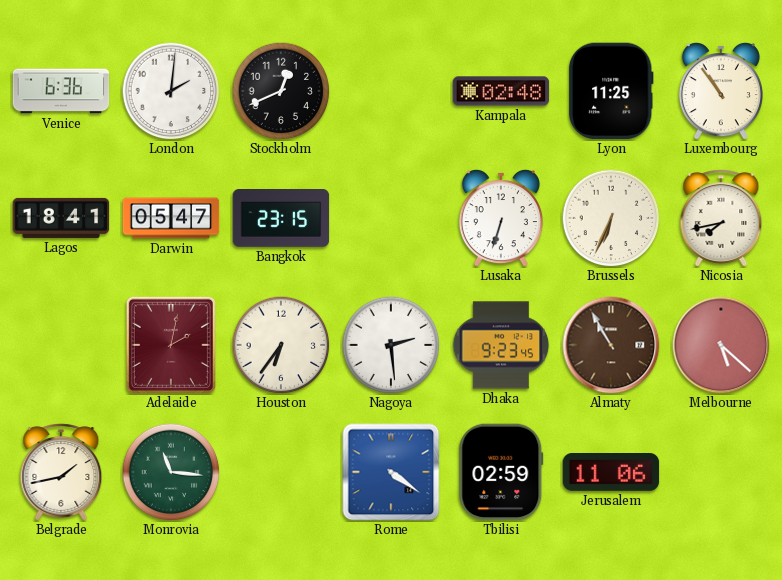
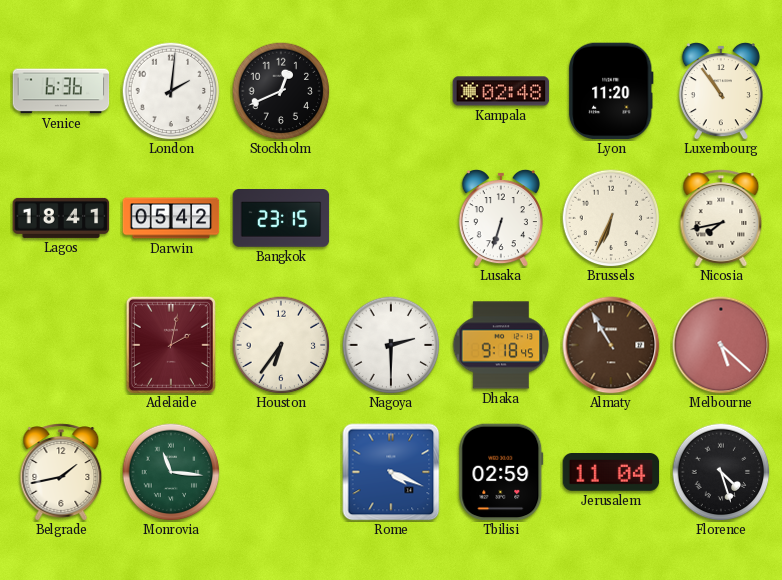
Lyon: 11:25 -> 11:20
Darwin: 05:47 -> 05:42
Nagoya: 2:29 -> 2:30
Dhaka: 9:23 -> 9:18
Rome: 4:21 -> 4:19
Jerusalem: 11:06 -> 11:04
Florence: none -> 4:27
